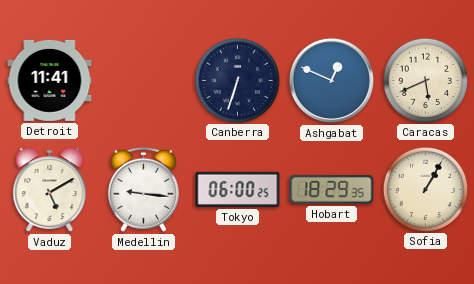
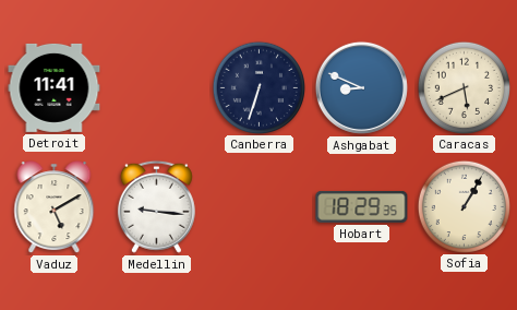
Ashgabat: 12:49 -> 8:49
Tokyo: 06:00 -> none
